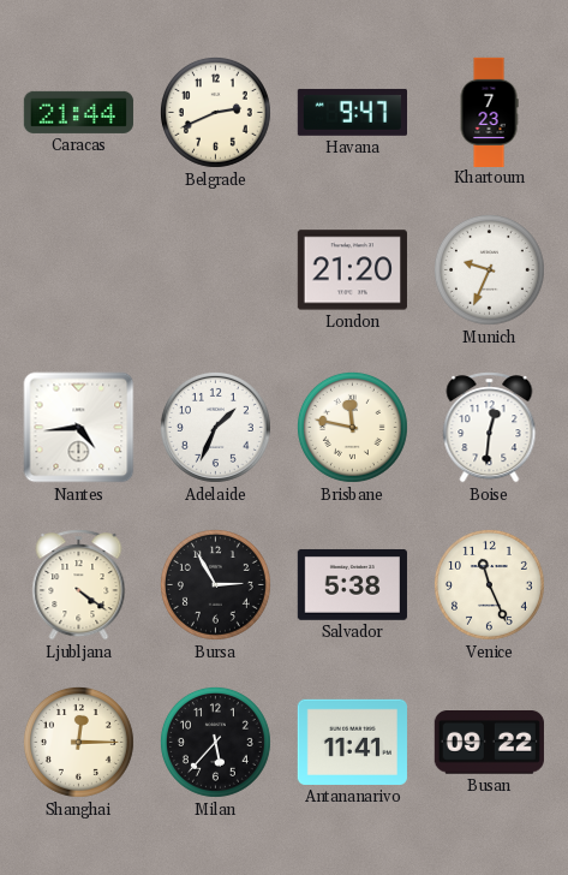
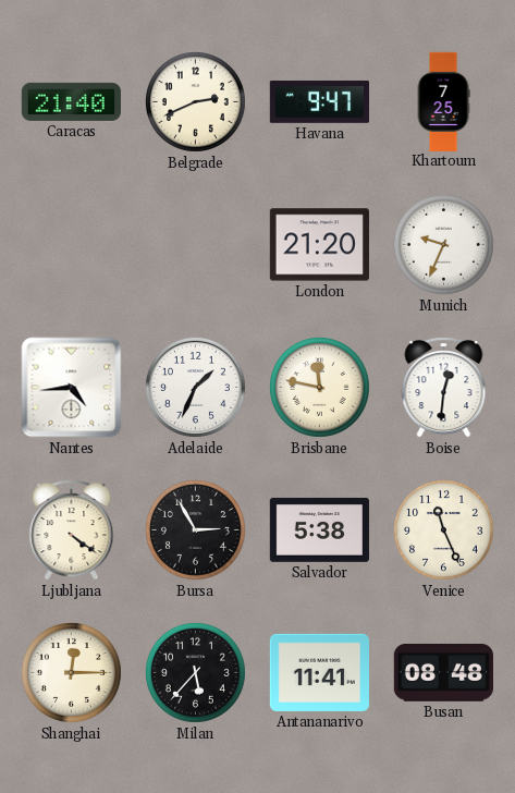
Caracas: 21:44 -> 21:40
Khartoum: 7:23 -> 7:25
Busan: 09:22 -> 08:48
